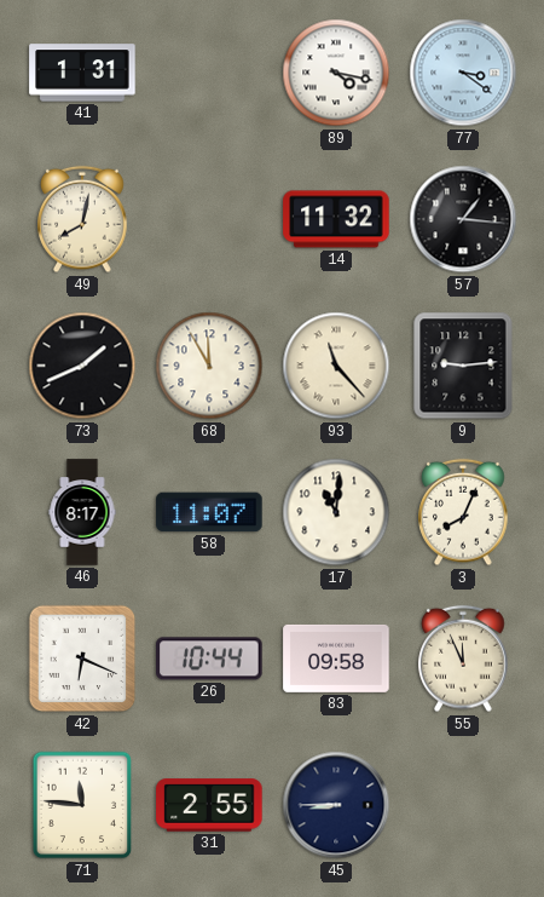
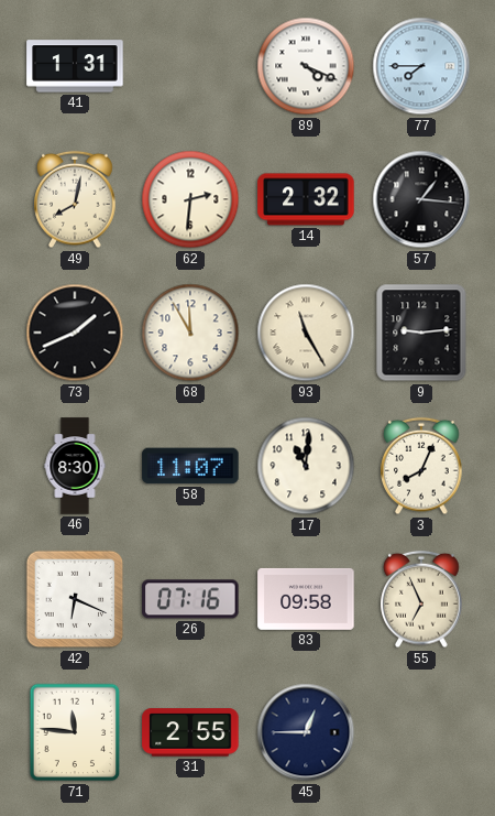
89: 4:17 -> 4:19
77: 3:21 -> 7:45
62: none -> 2:31
14: 11:32 -> 2:32
93: 11:23 -> 11:25
46: 8:17 -> 8:30
26: 10:44 -> 07:16
55: 11:56 -> 6:56
45: 8:45 -> 12:45
